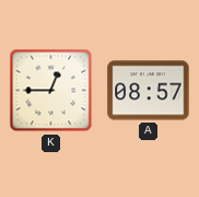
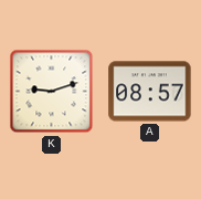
K: 12:45 -> 9:12
